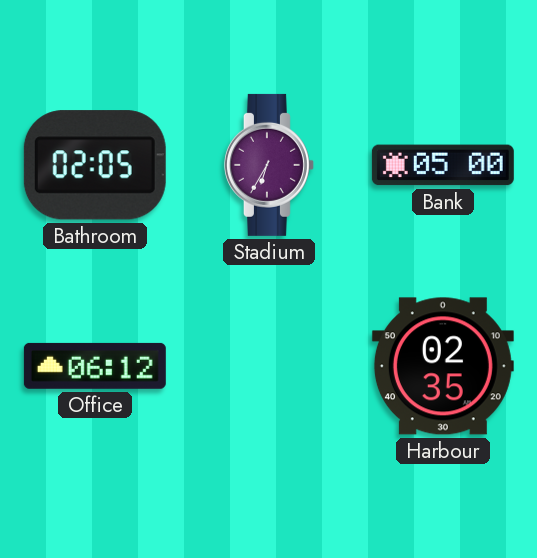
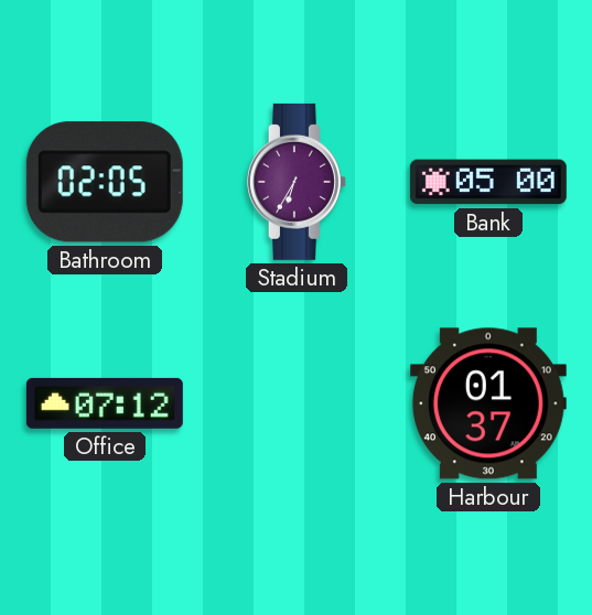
Office: 06:12 -> 07:12
Harbour: 02:35 -> 01:37
